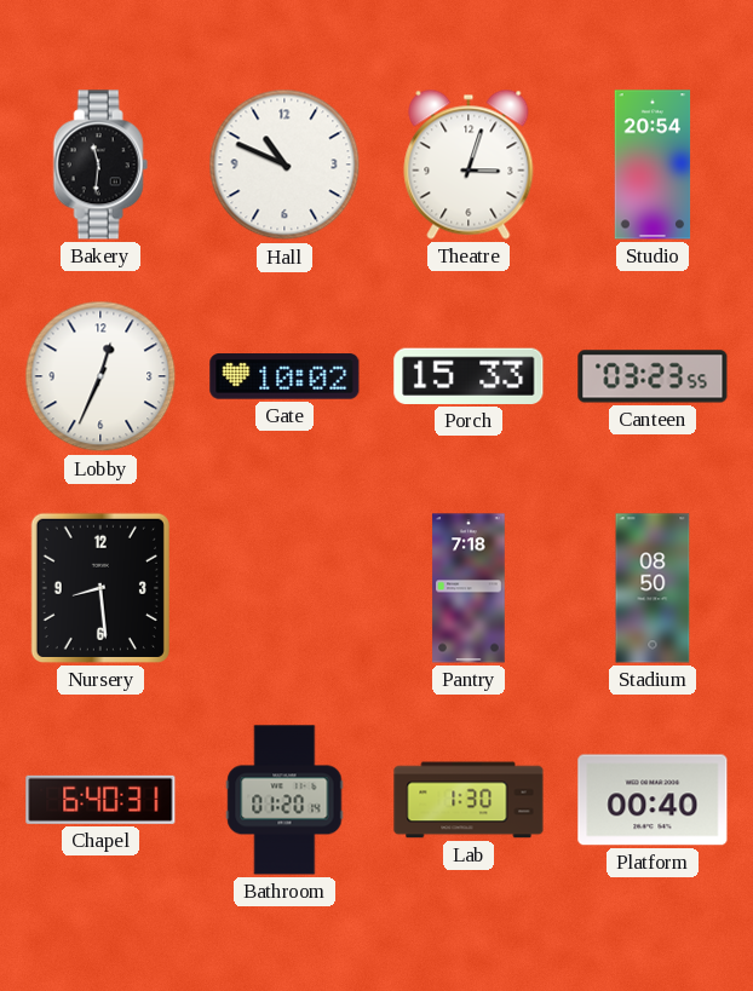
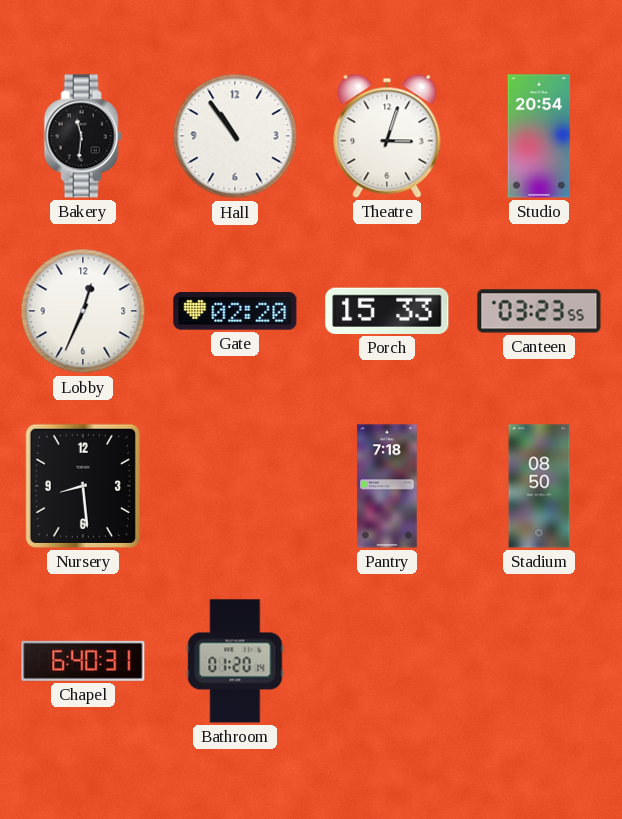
Hall: 10:49 -> 10:54
Gate: 10:02 -> 02:20
Lab: 1:30 -> none
Platform: 00:40 -> none
